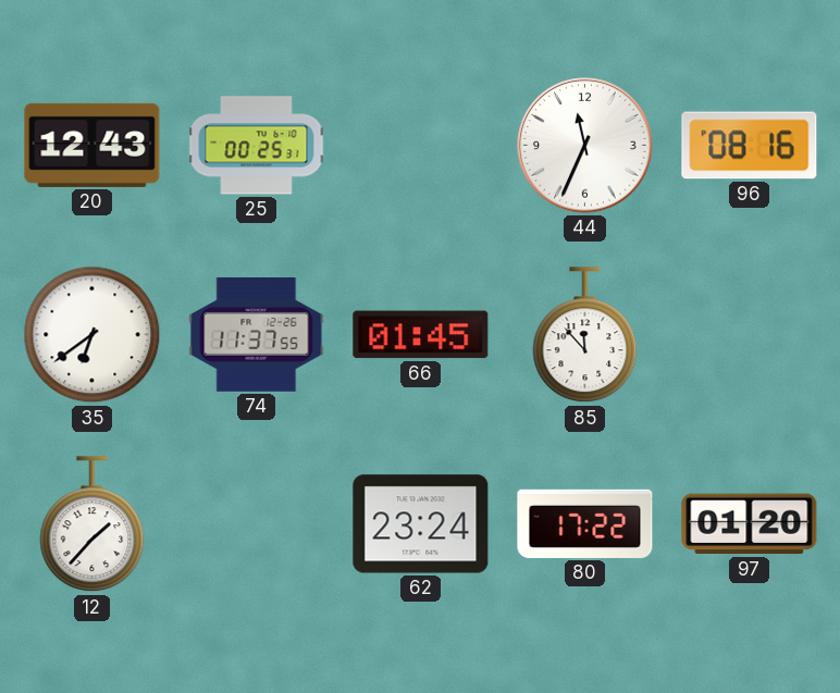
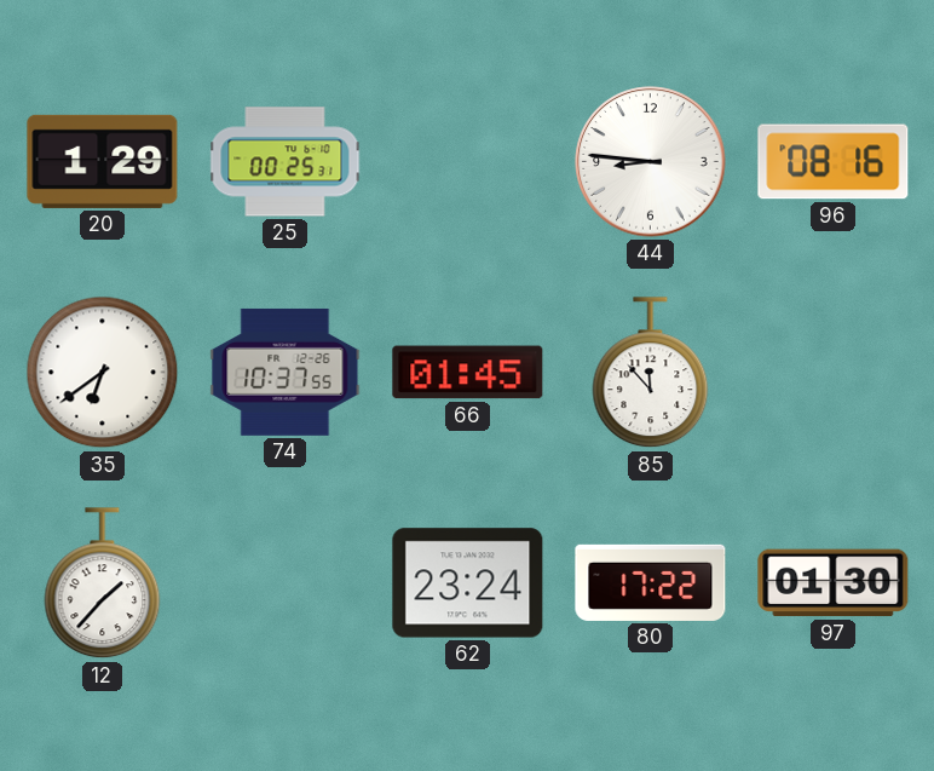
20: 12:43 -> 1:29
44: 11:34 -> 8:46
74: 11:37 -> 10:37
97: 01:20 -> 01:30
